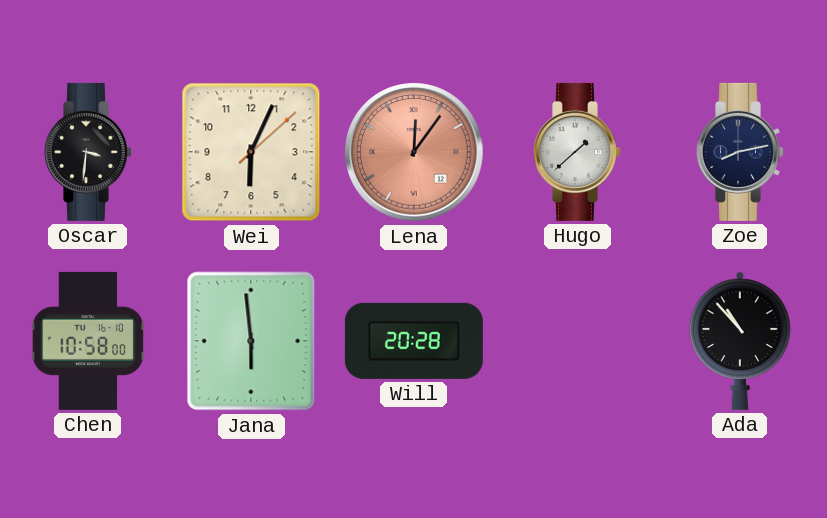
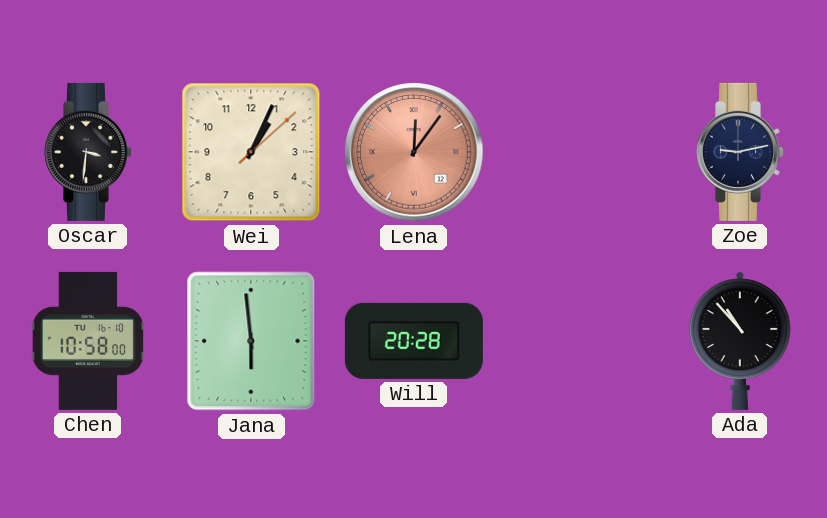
Wei: 6:04 -> 1:04
Hugo: 1:38 -> none
Zoe: 8:13 -> 9:13
